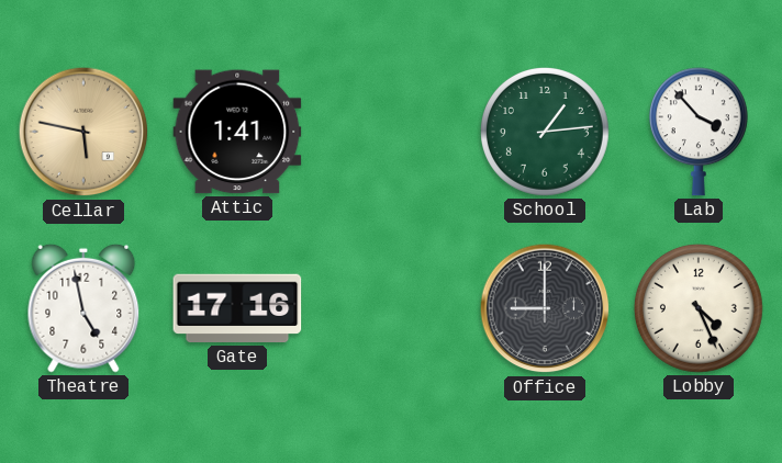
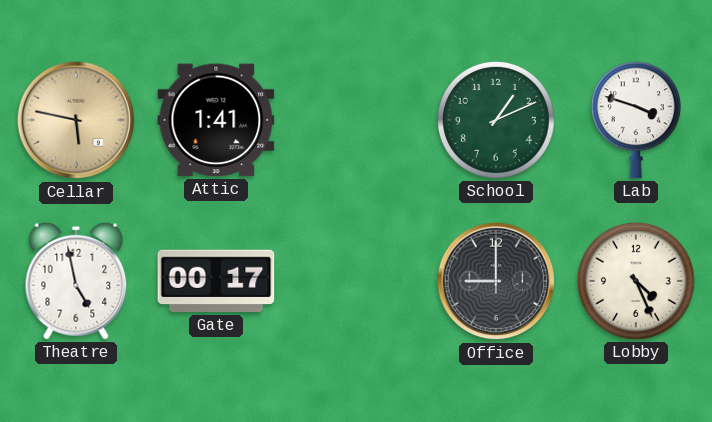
School: 1:14 -> 1:11
Lab: 3:53 -> 3:48
Gate: 17:16 -> 00:17
